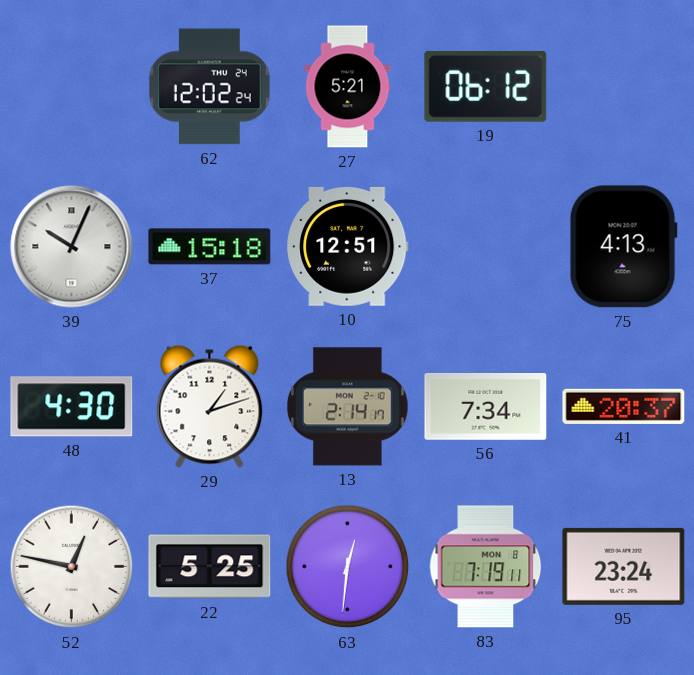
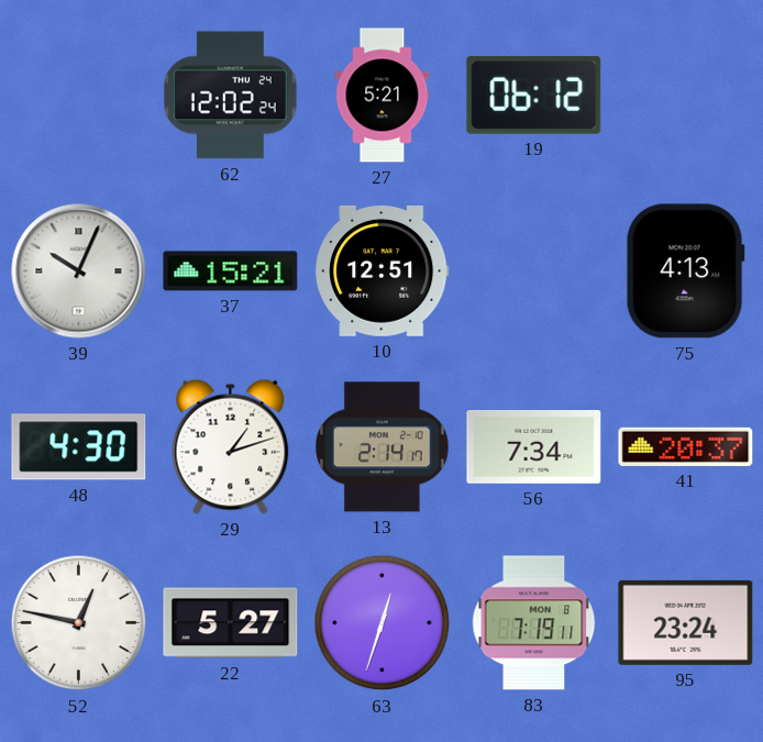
37: 15:18 -> 15:21
22: 5:25 -> 5:27
63: 12:31 -> 12:33
